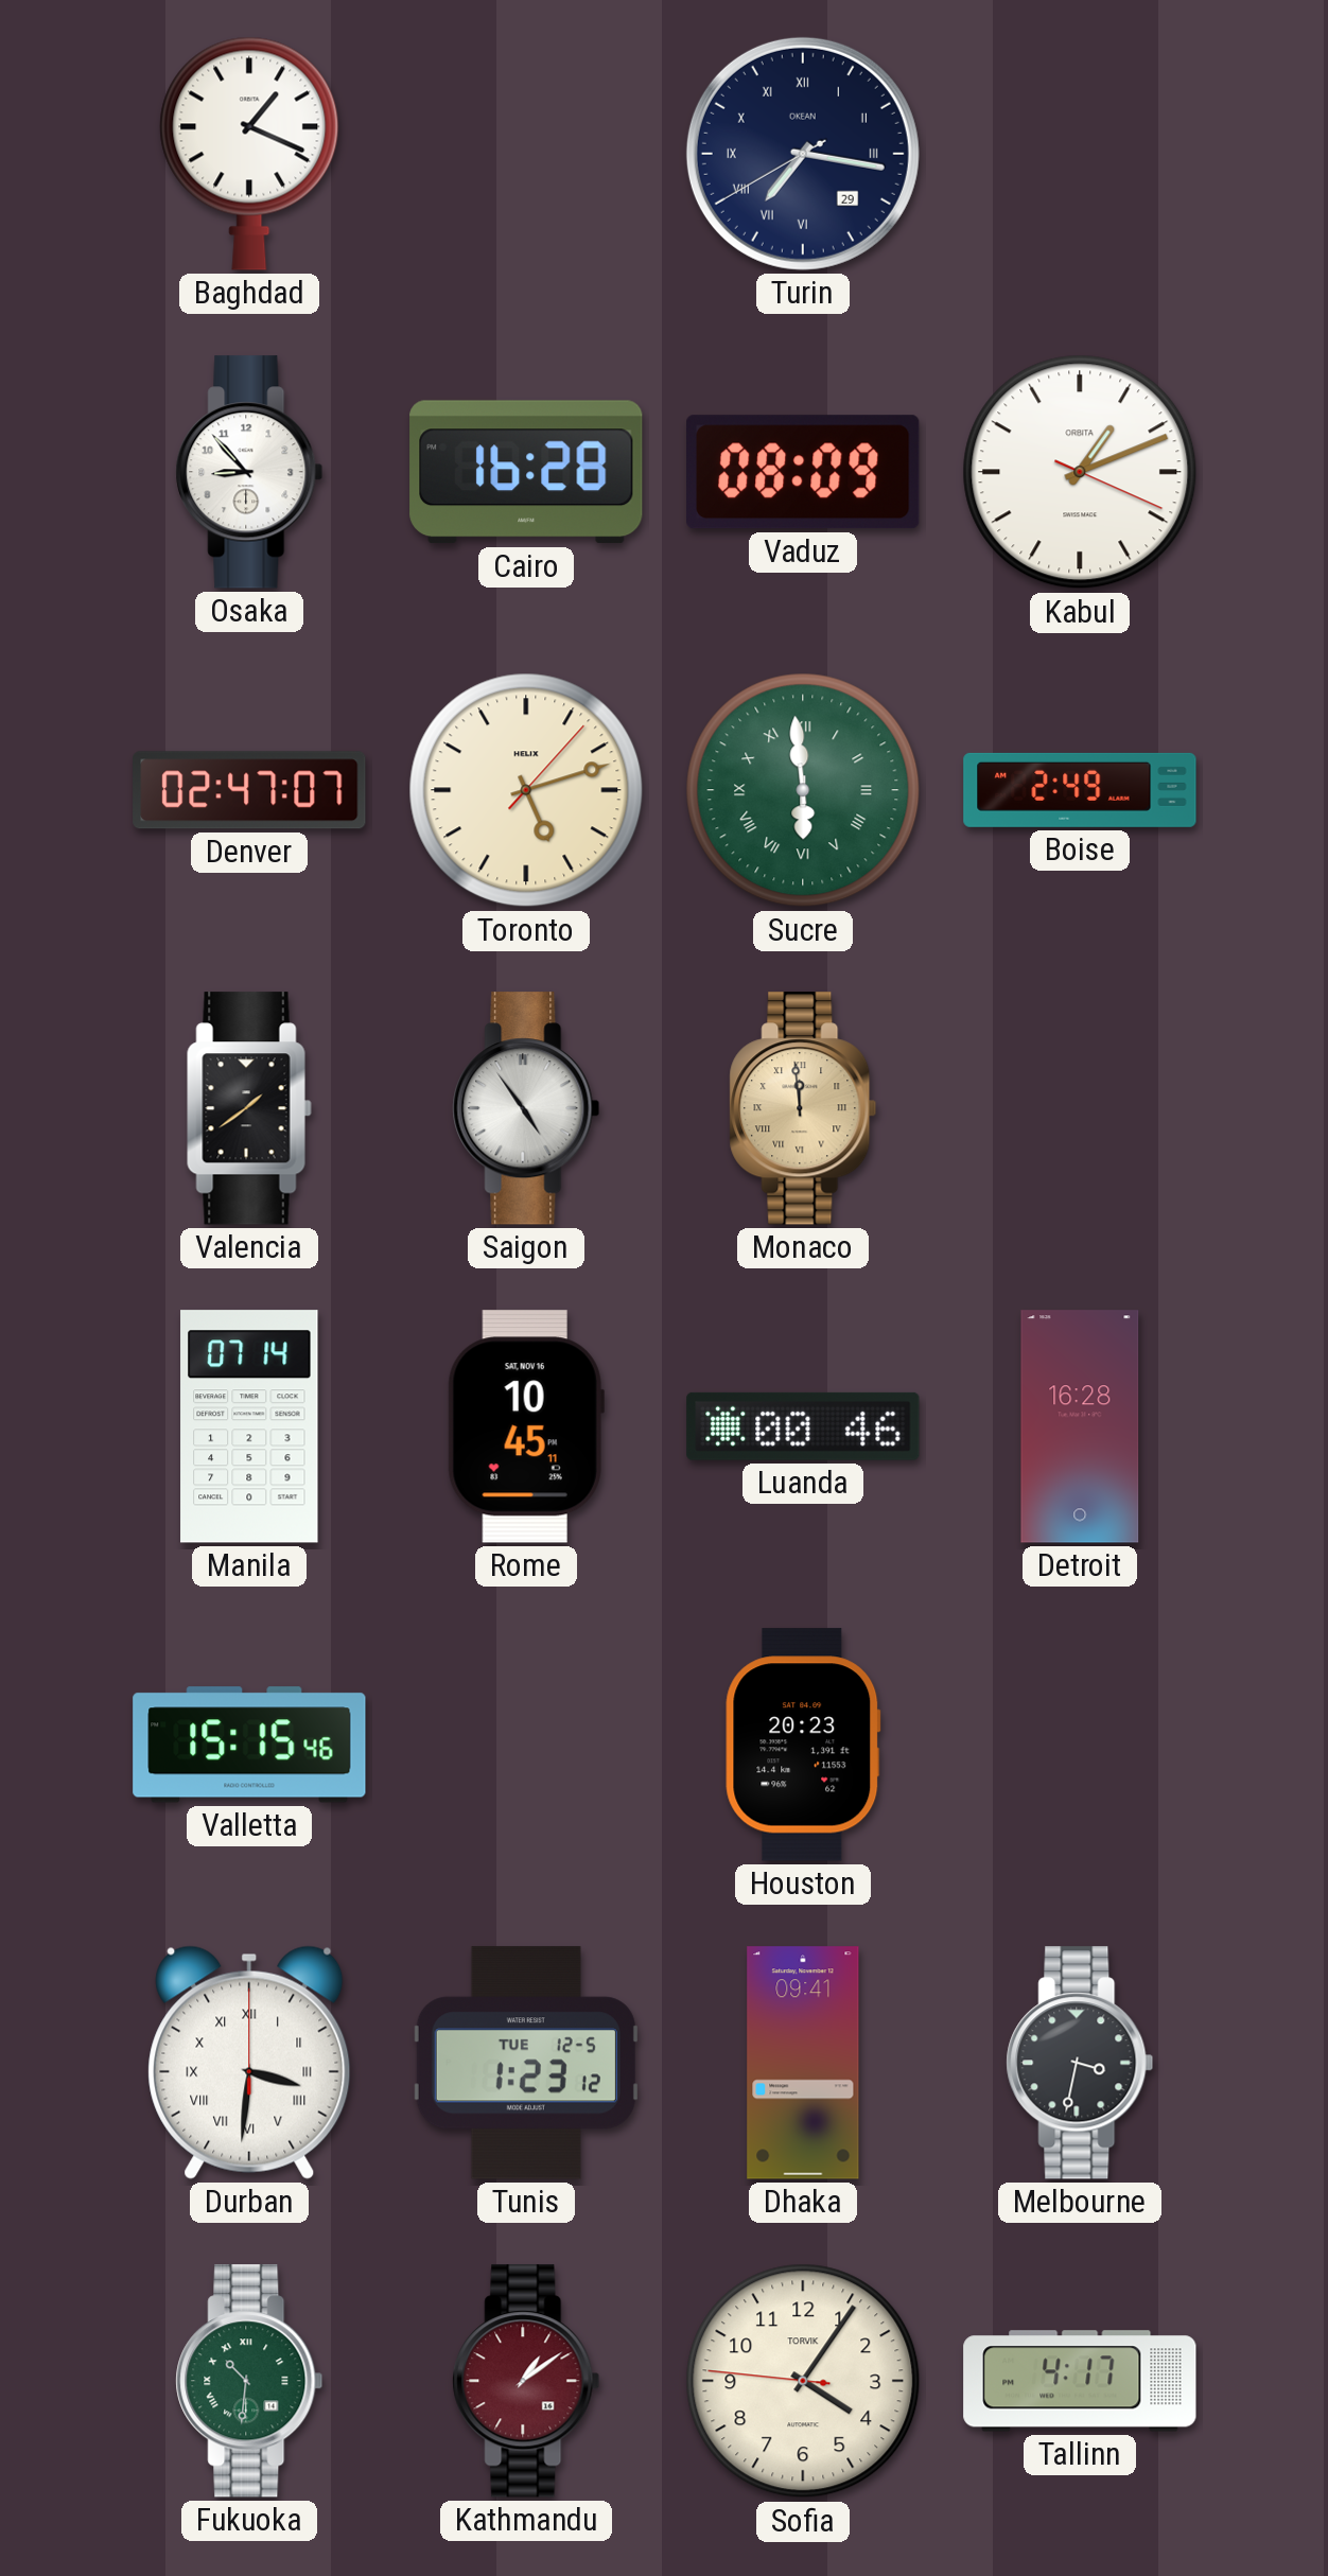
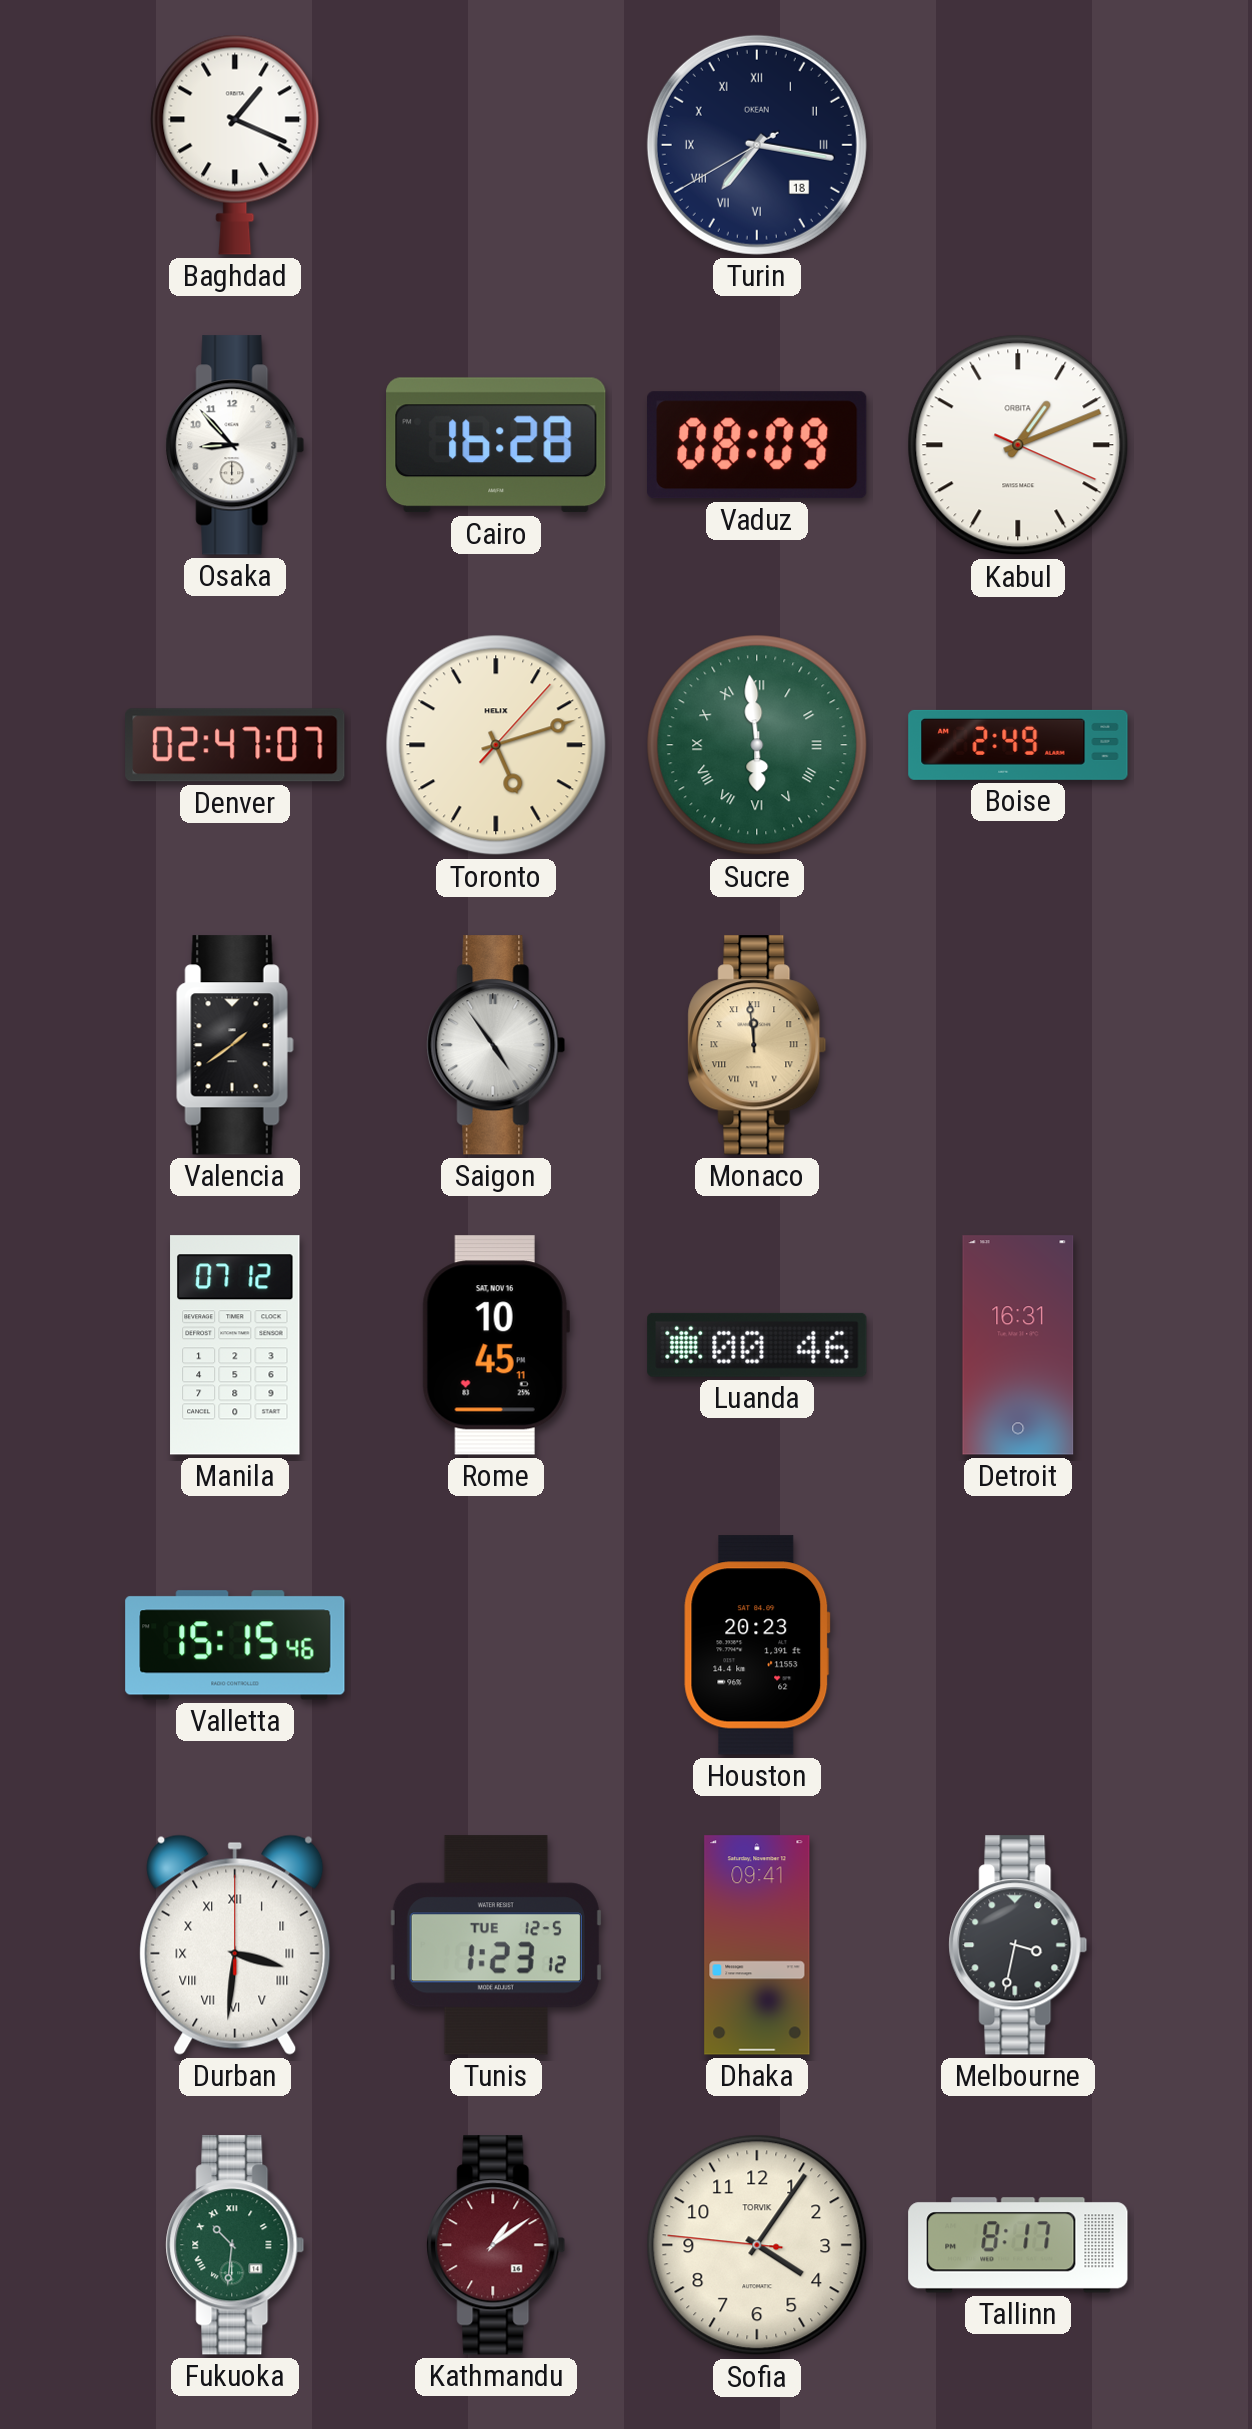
Turin date: 29 -> 18
Manila: 07:14 -> 07:12
Detroit: 16:28 -> 16:31
Tallinn: 4:17 -> 8:17
